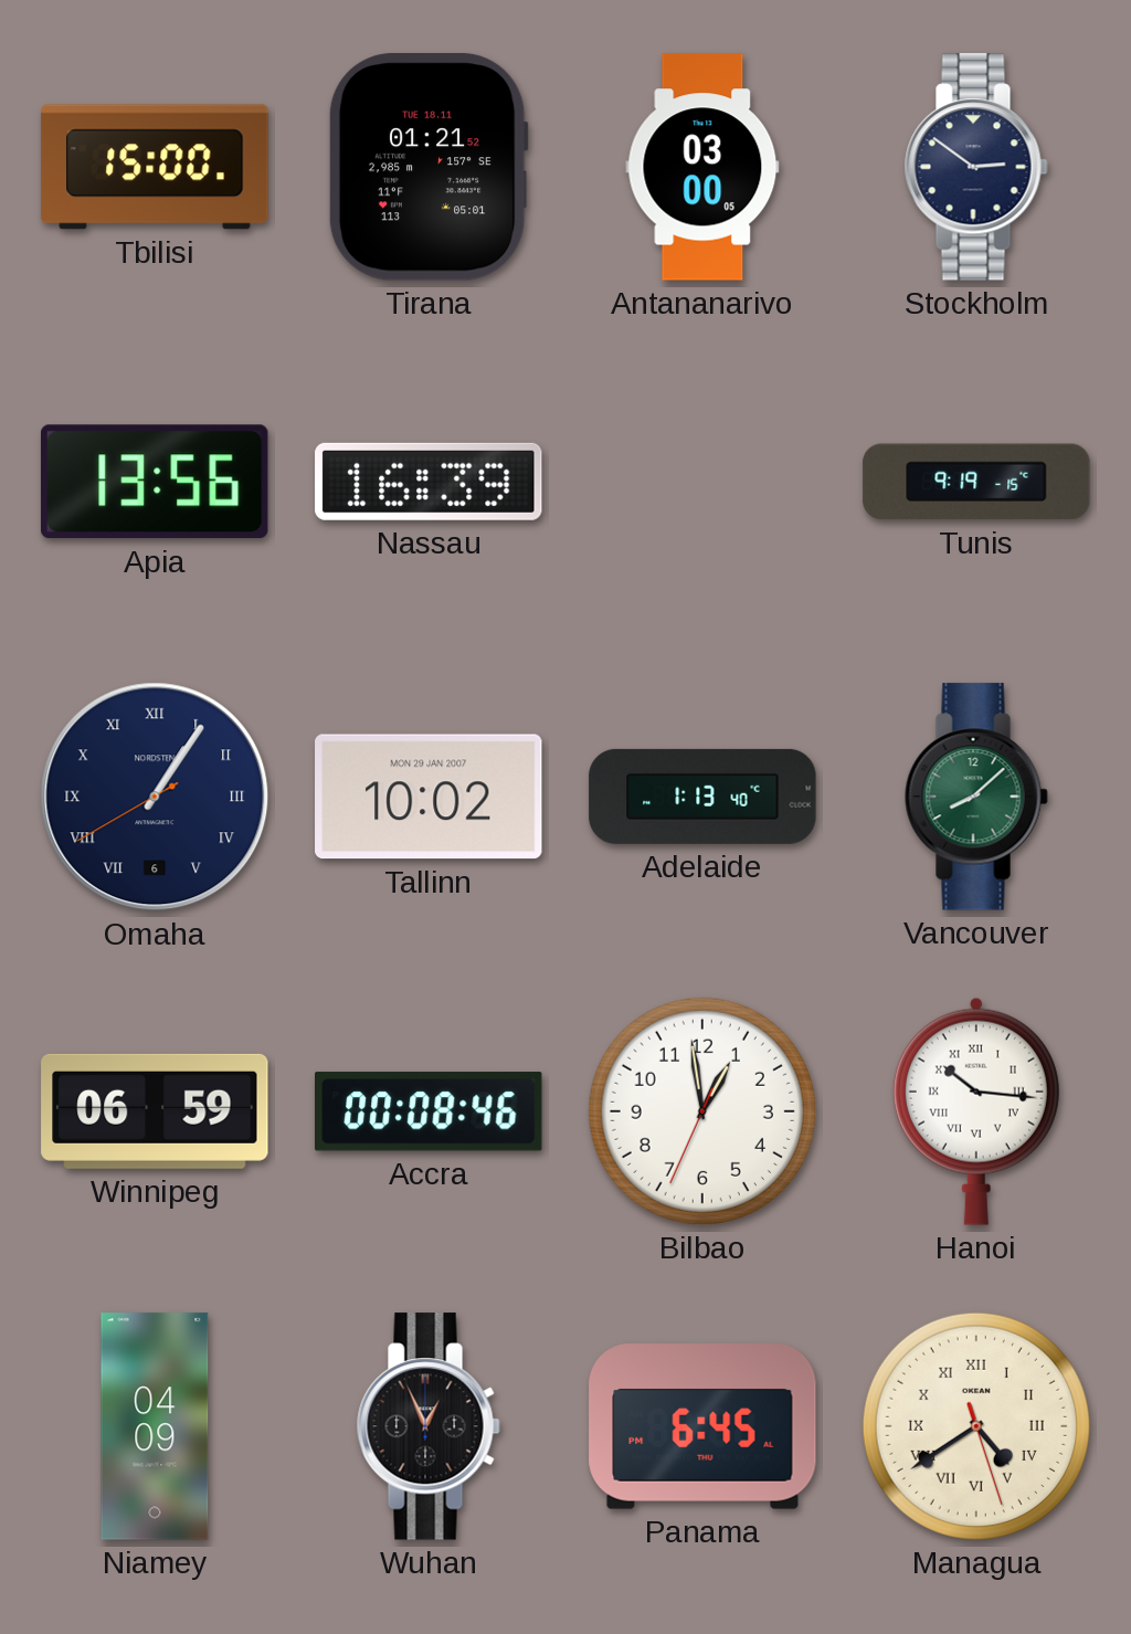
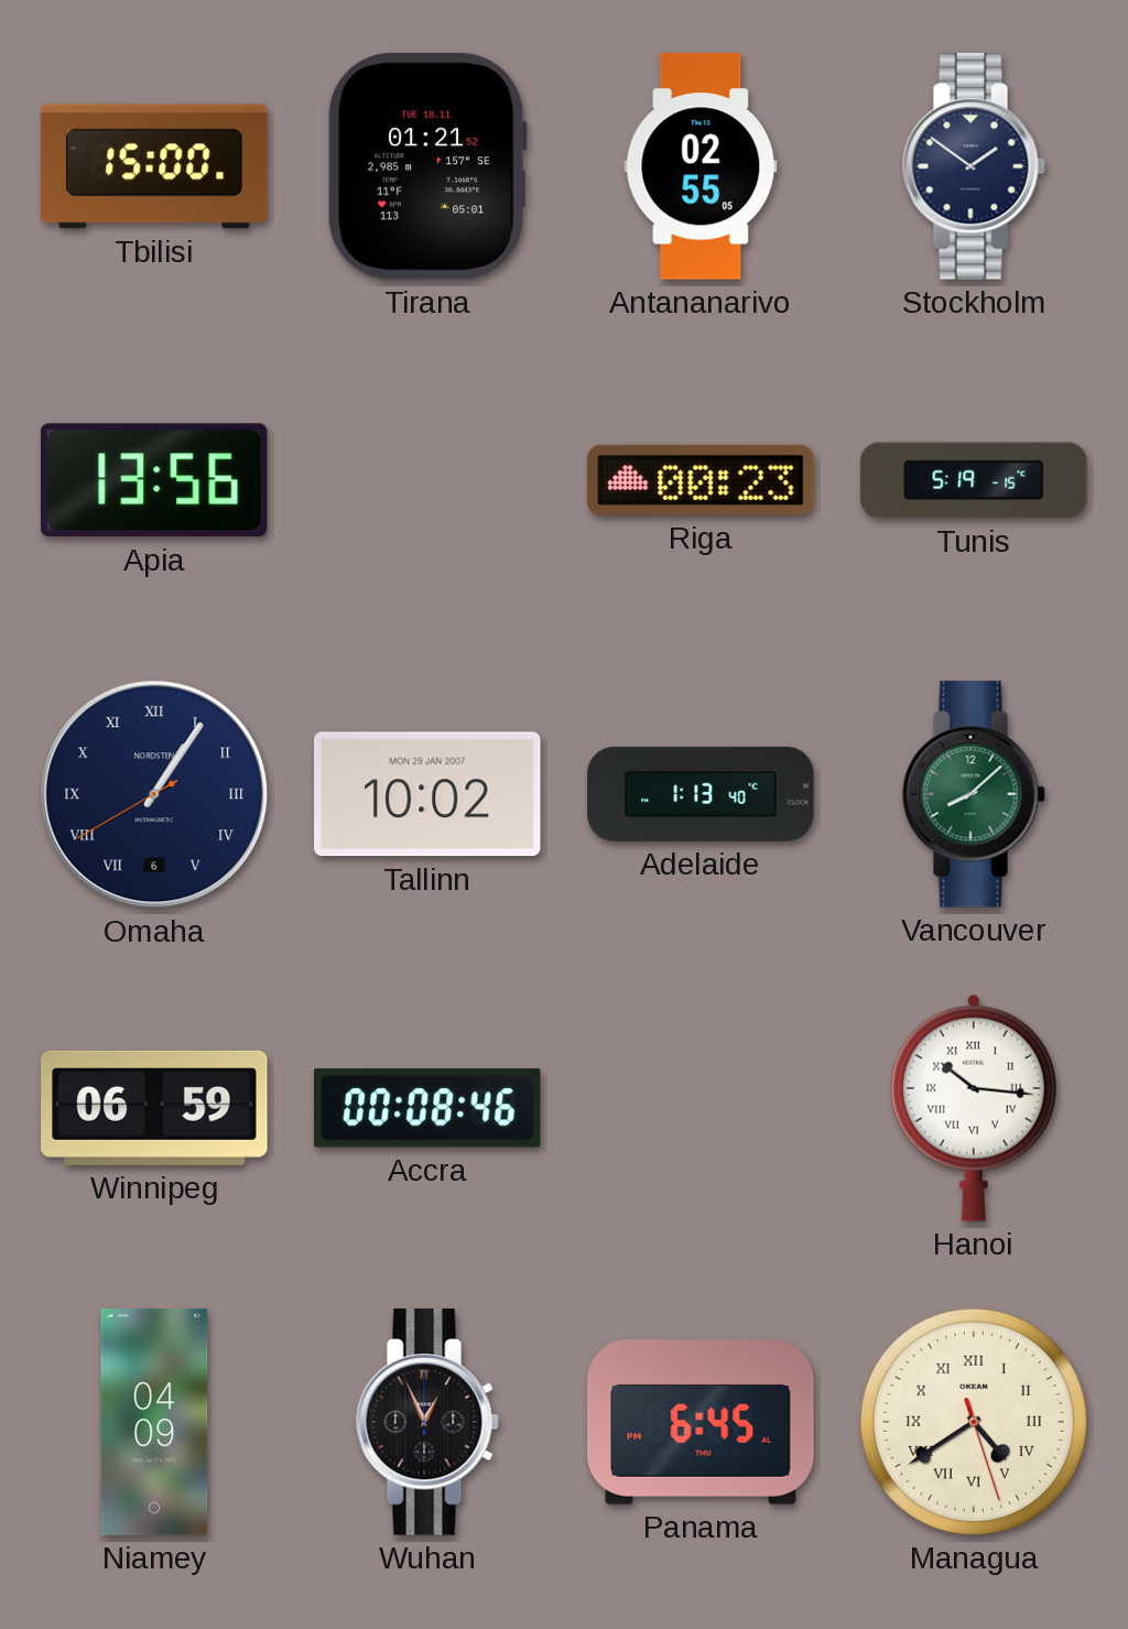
Antananarivo: 03:00 -> 02:55
Stockholm: 2:51 -> 1:51
Nassau: 16:39 -> none
Riga: none -> 00:23
Tunis: 9:19 -> 5:19
Bilbao: 12:58 -> none
